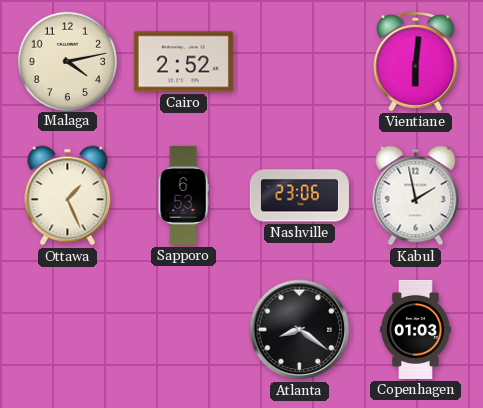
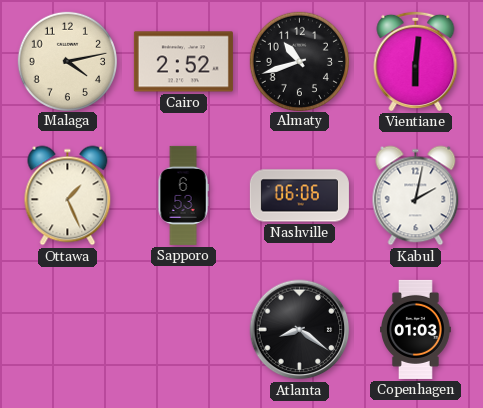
Almaty: none -> 10:42
Nashville: 23:06 -> 06:06
Kabul: 1:58 -> 2:02
